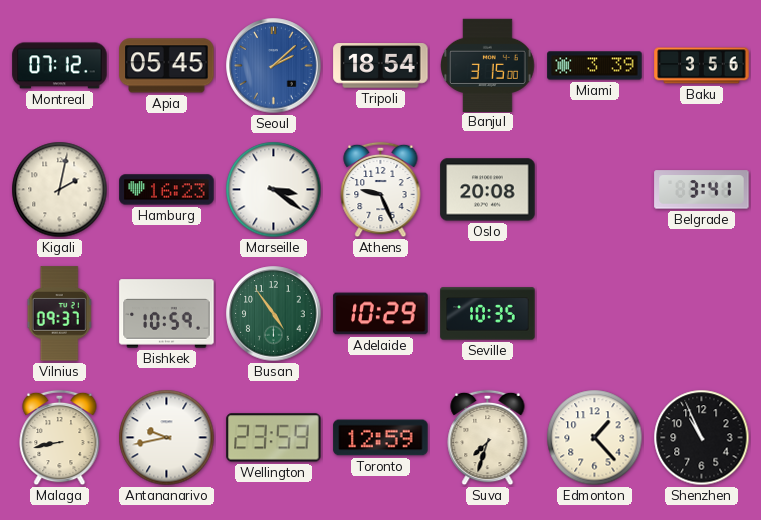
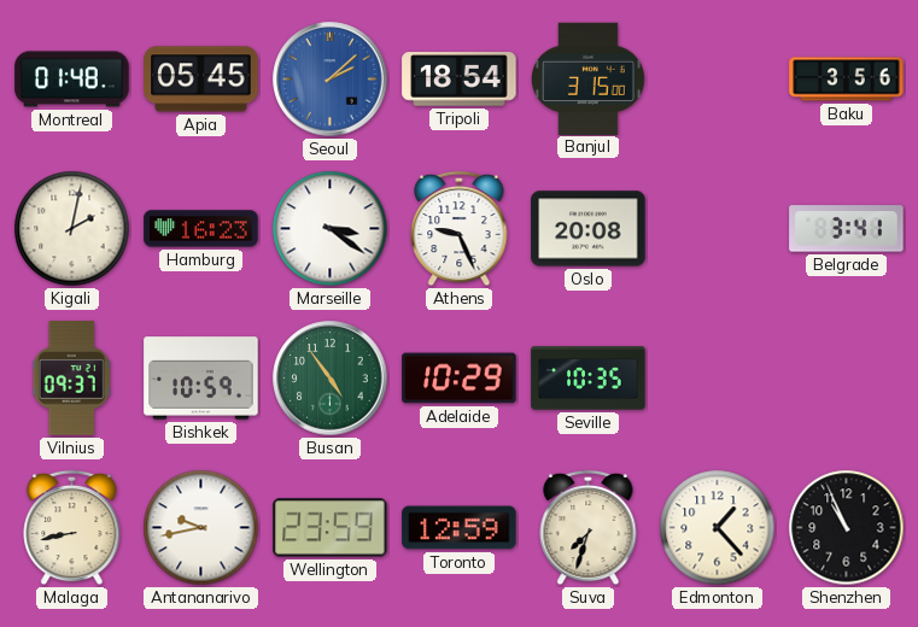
Montreal: 07:12 -> 01:48
Miami: 3:39 -> none
